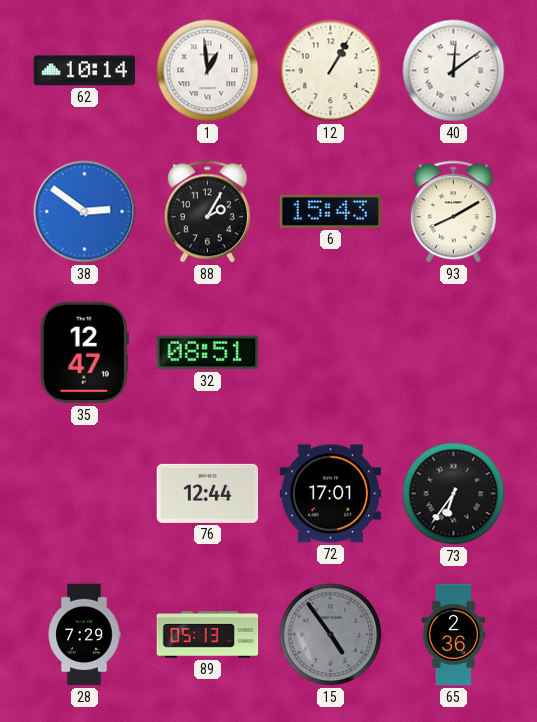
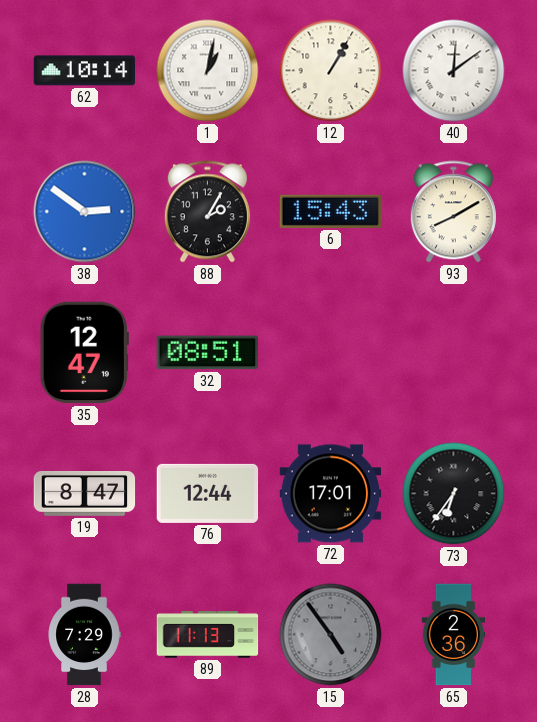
1: 12:59 -> 1:02
19: none -> 8:47
89: 05:13 -> 11:13
